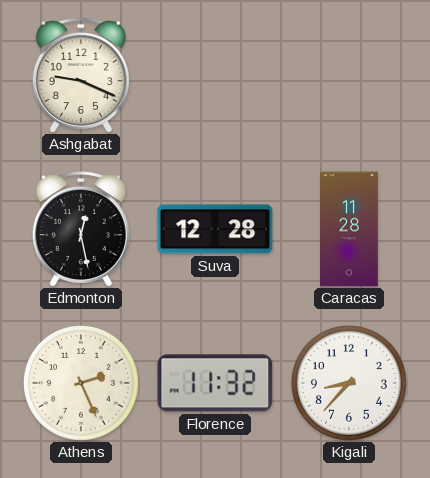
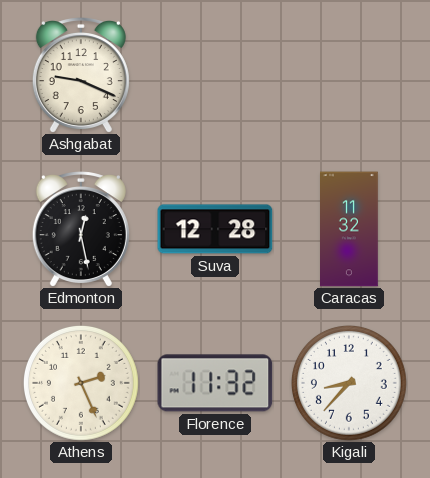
Caracas: 11:28 -> 11:32
